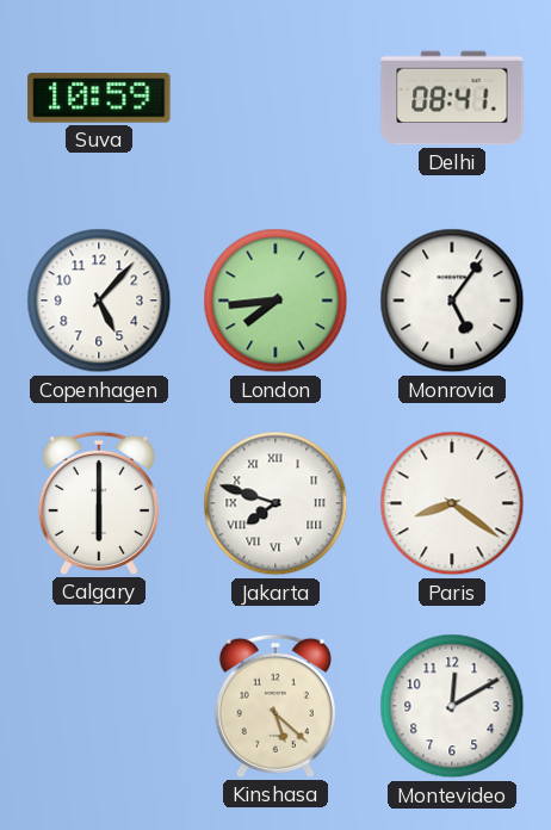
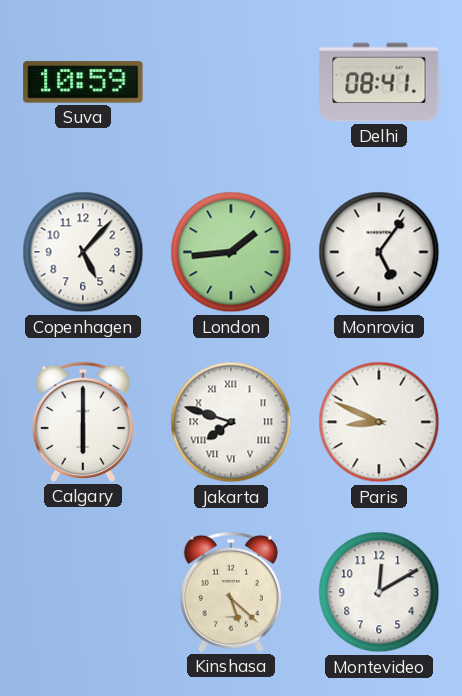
London: 7:44 -> 1:44
Paris: 8:21 -> 8:49
